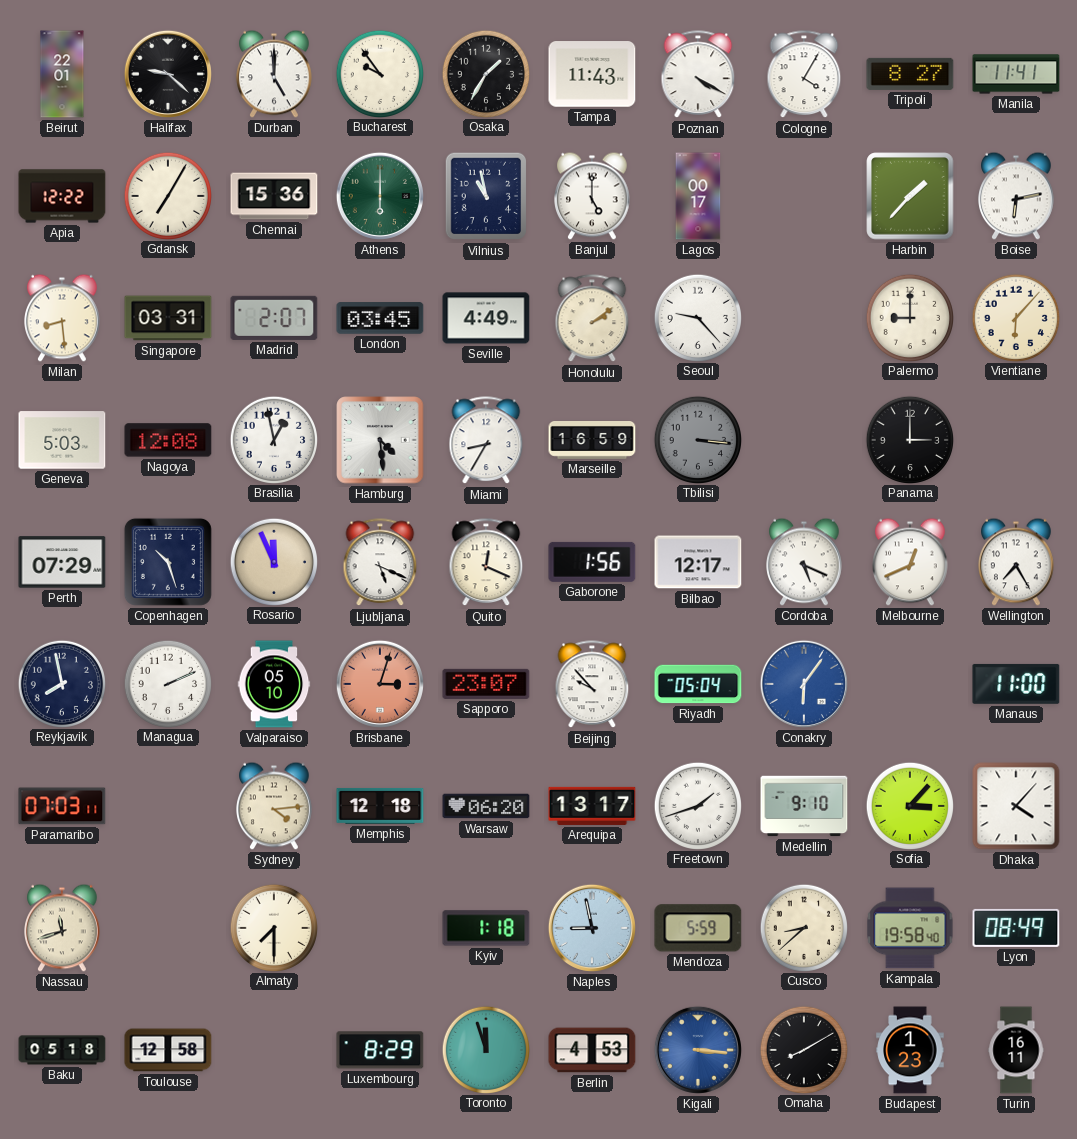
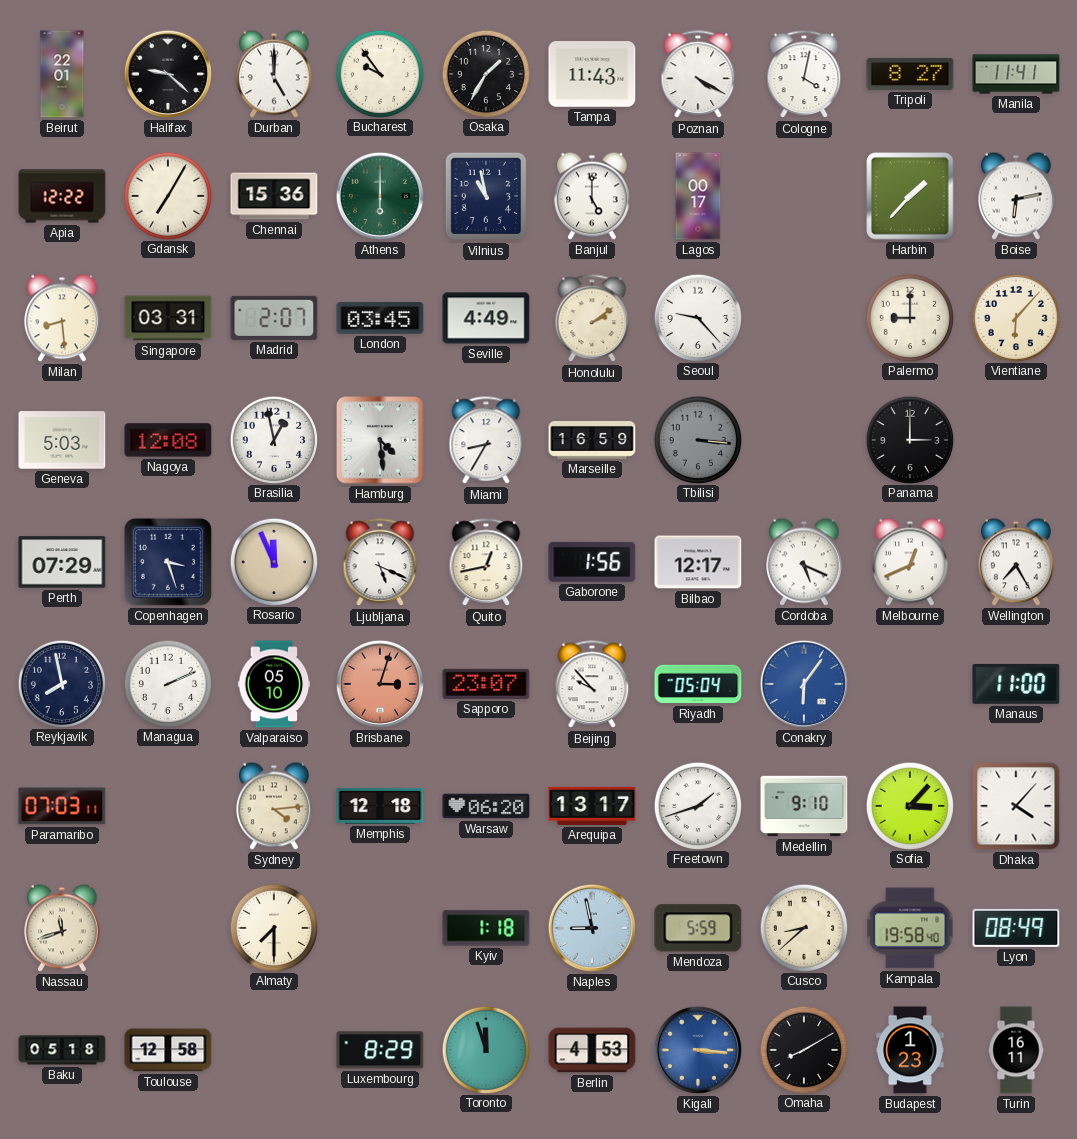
Cologne: 4:05 -> 4:02
Copenhagen: 10:27 -> 3:27
Quito: 12:19 -> 12:43
